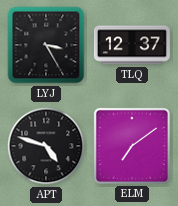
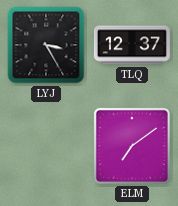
APT: 4:48 -> none
